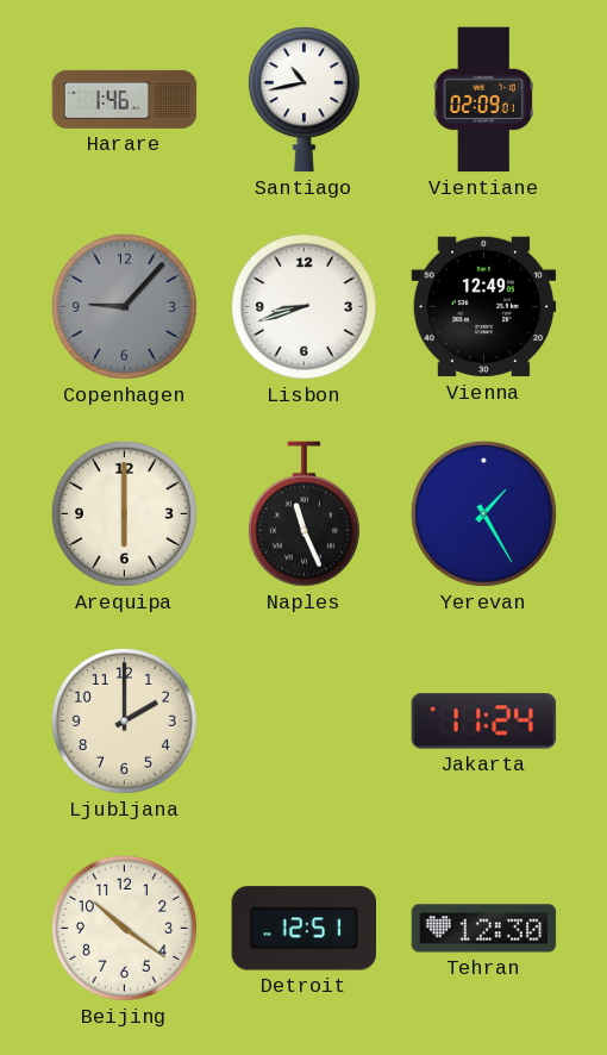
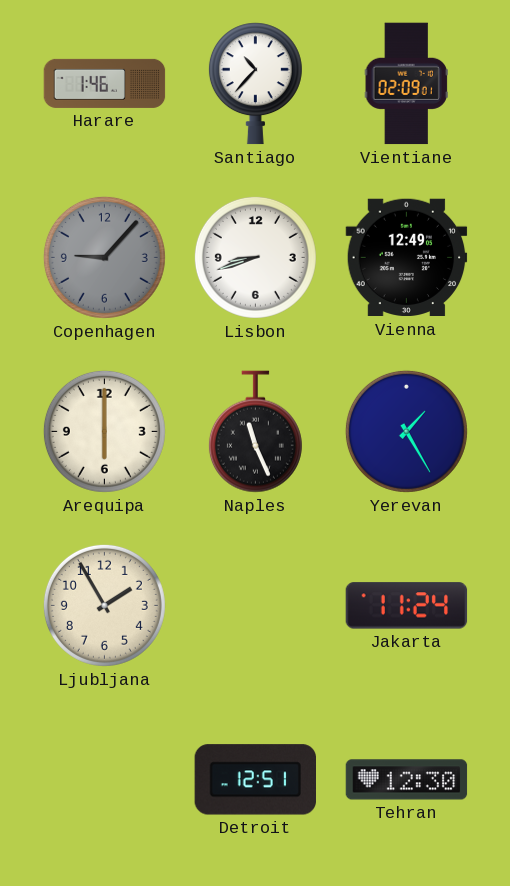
Santiago: 10:43 -> 10:37
Ljubljana: 2:00 -> 1:55
Beijing: 10:21 -> none
